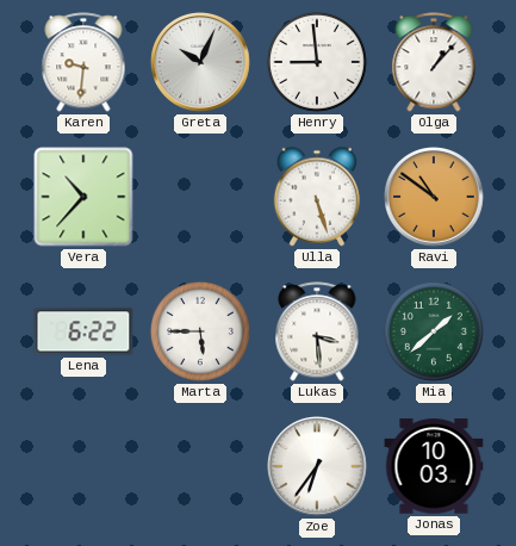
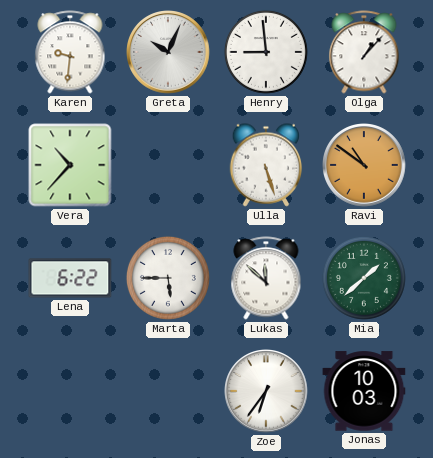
Lukas: 3:29 -> 11:52
